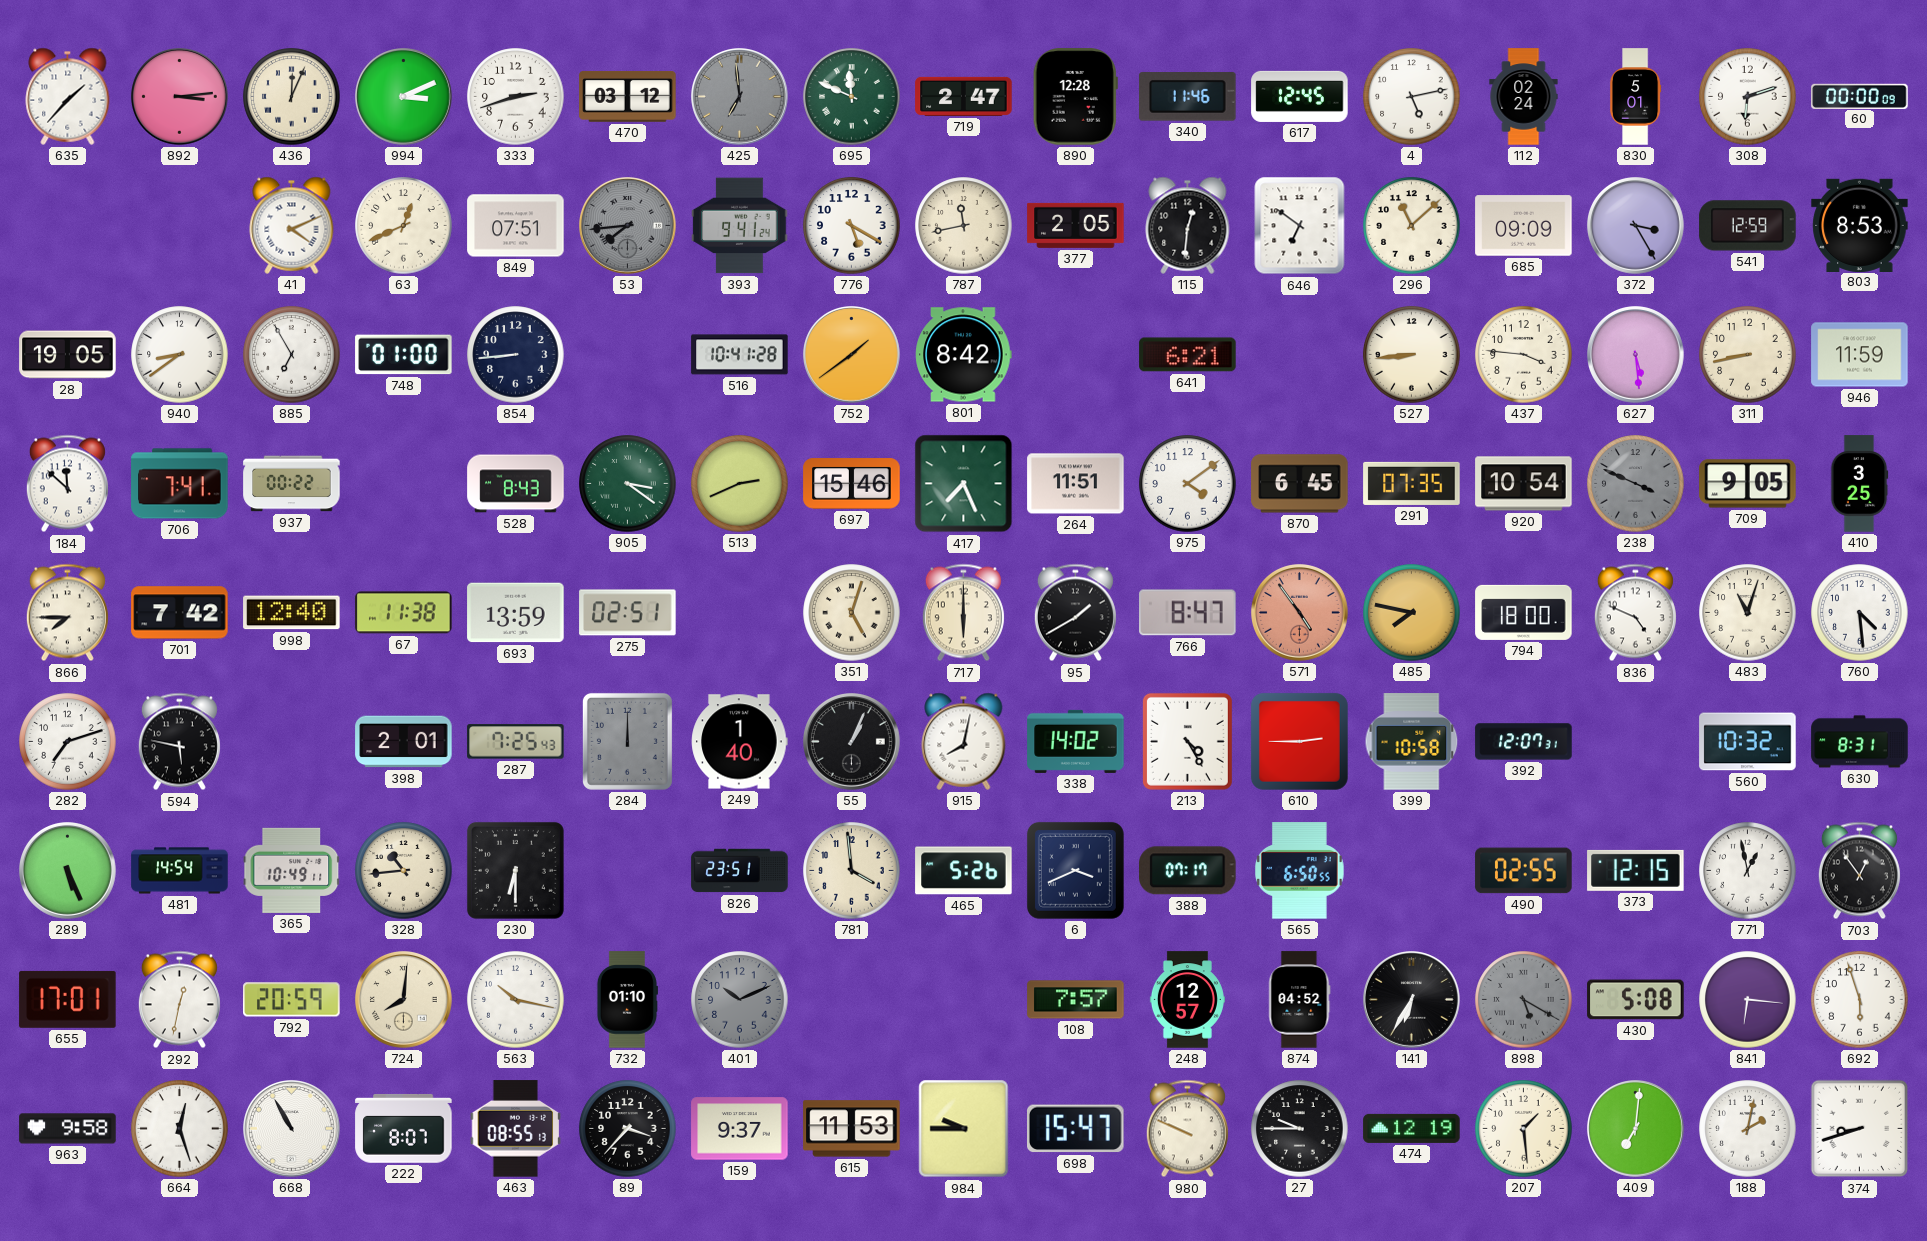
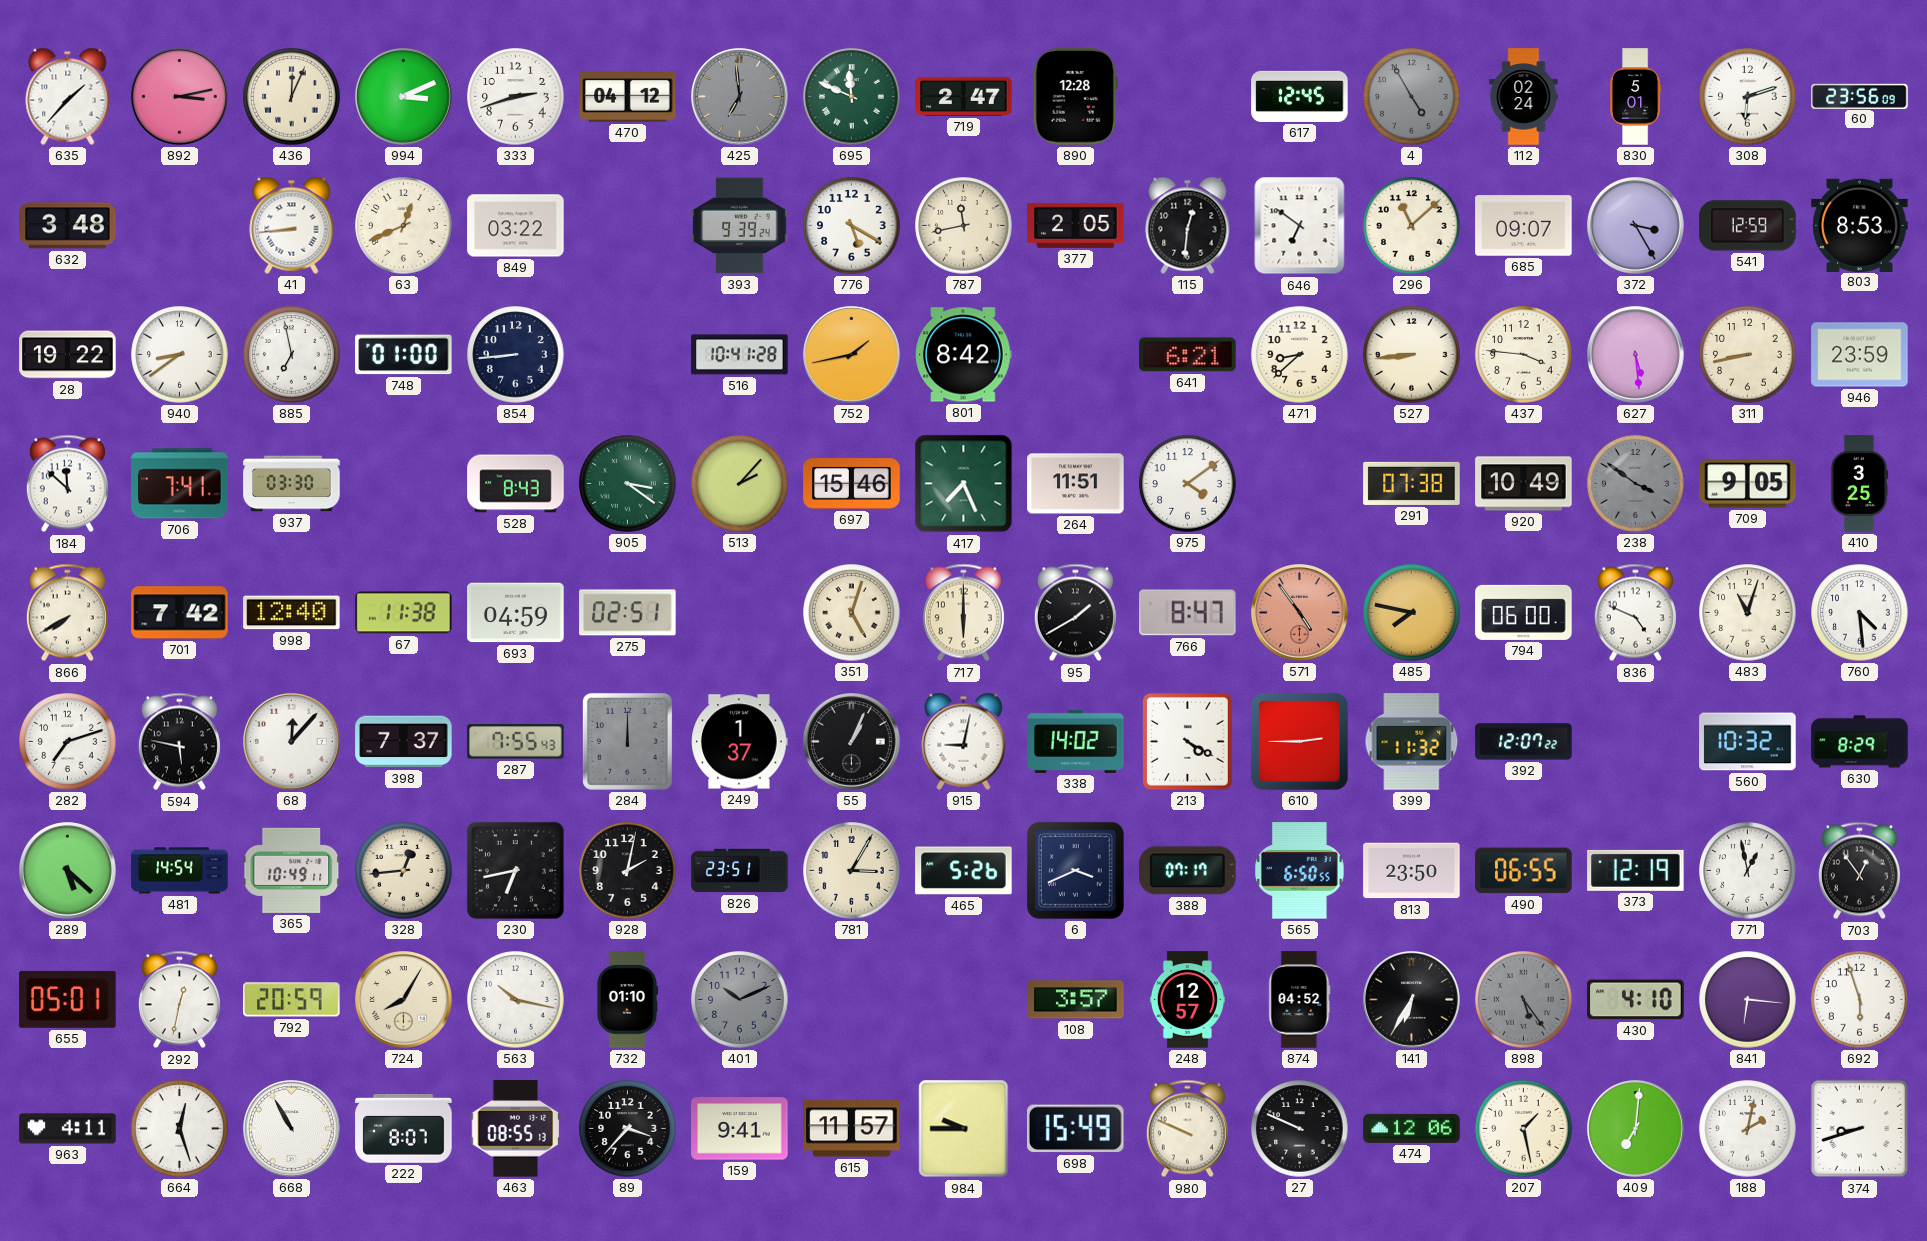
892: 3:14 -> 3:13
470: 03:12 -> 04:12
340: 11:46 -> none
4: 5:13 -> 4:55
4 dial: white -> grey
60: 00:00 -> 23:56
632: none -> 3:48
41: 4:11 -> 8:44
849: 07:51 -> 03:22
53: 7:44 -> none
393: 9:41 -> 9:39
685: 09:09 -> 09:07
28: 19:05 -> 19:22
885: 6:55 -> 6:58
752: 1:39 -> 1:43
471: none -> 8:38
946: 11:59 -> 23:59
937: 00:22 -> 03:30
513: 2:41 -> 2:07
870: 6:45 -> none
291: 07:35 -> 07:38
920: 10:54 -> 10:49
238: 3:49 -> 3:51
866: 7:45 -> 7:40
693: 13:59 -> 04:59
794: 18:00 -> 06:00
68: none -> 12:07
398: 2:01 -> 7:37
287: 7:25 -> 7:55
249: 1:40 -> 1:37
915: 8:02 -> 9:02
213: 4:25 -> 4:20
399: 10:58 -> 11:32
392: 12:07:31 -> 12:07:22
630: 8:31 -> 8:29
289: 5:26 -> 5:22
328: 10:44 -> 12:44
230: 6:30 -> 6:43
928: none -> 2:02
781: 3:59 -> 3:05
813: none -> 23:50
490: 02:55 -> 06:55
373: 12:15 -> 12:19
655: 17:01 -> 05:01
724: 8:01 -> 8:05
108: 7:57 -> 3:57
898: 5:20 -> 5:24
430: 5:08 -> 4:10
963: 9:58 -> 4:11
159: 9:37 -> 9:41
615: 11:53 -> 11:57
698: 15:47 -> 15:49
27: 9:45 -> 9:49
474: 12:19 -> 12:06
207: 1:29 -> 1:28
